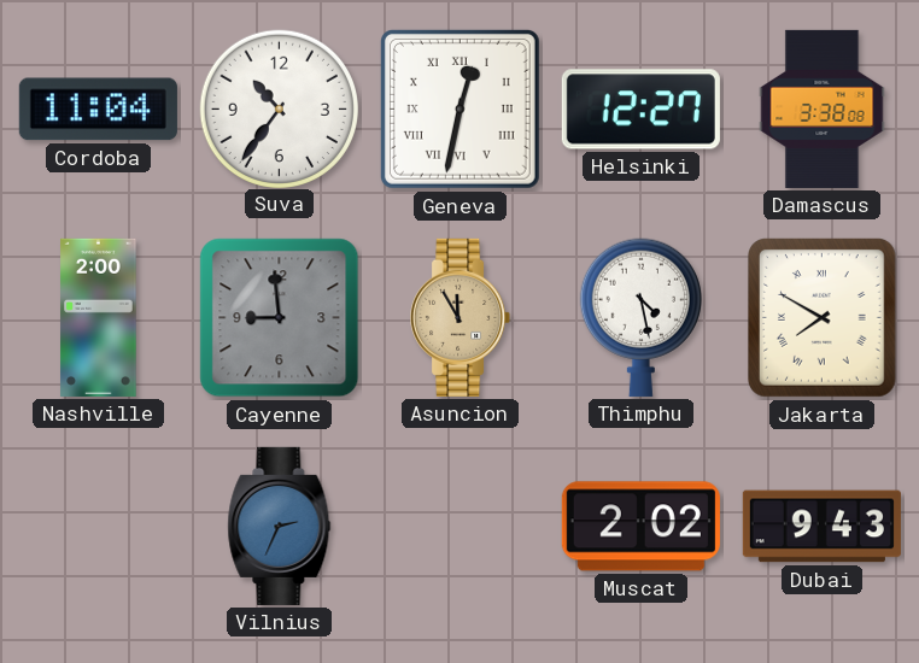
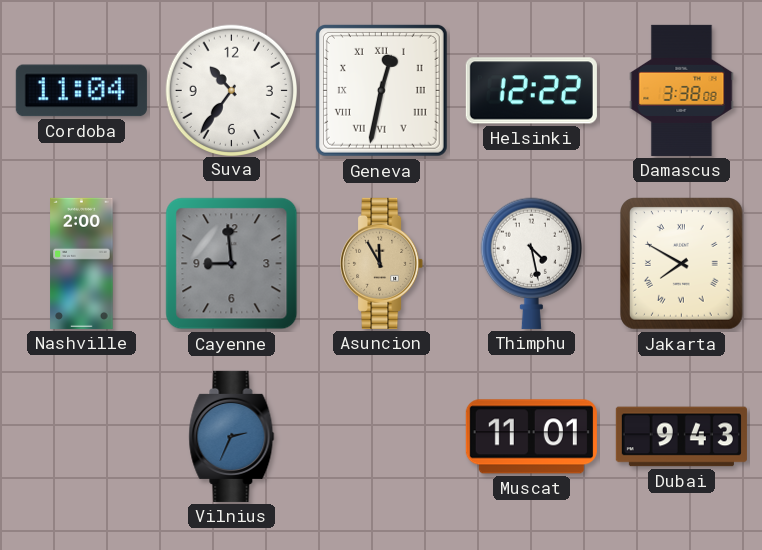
Helsinki: 12:27 -> 12:22
Muscat: 2:02 -> 11:01
